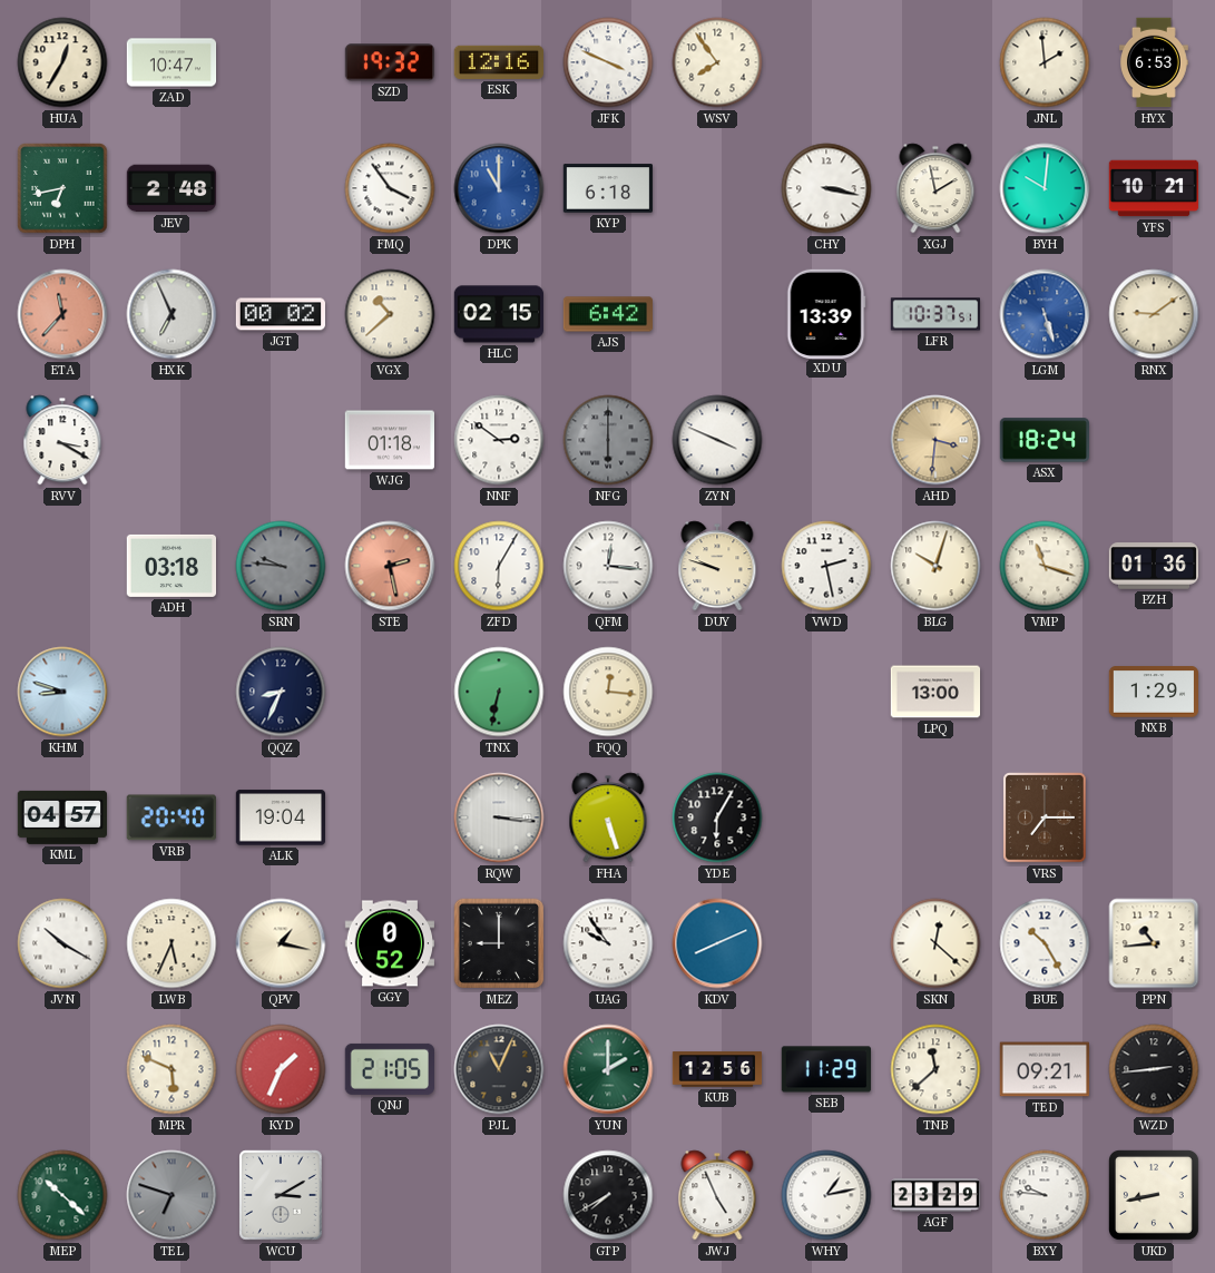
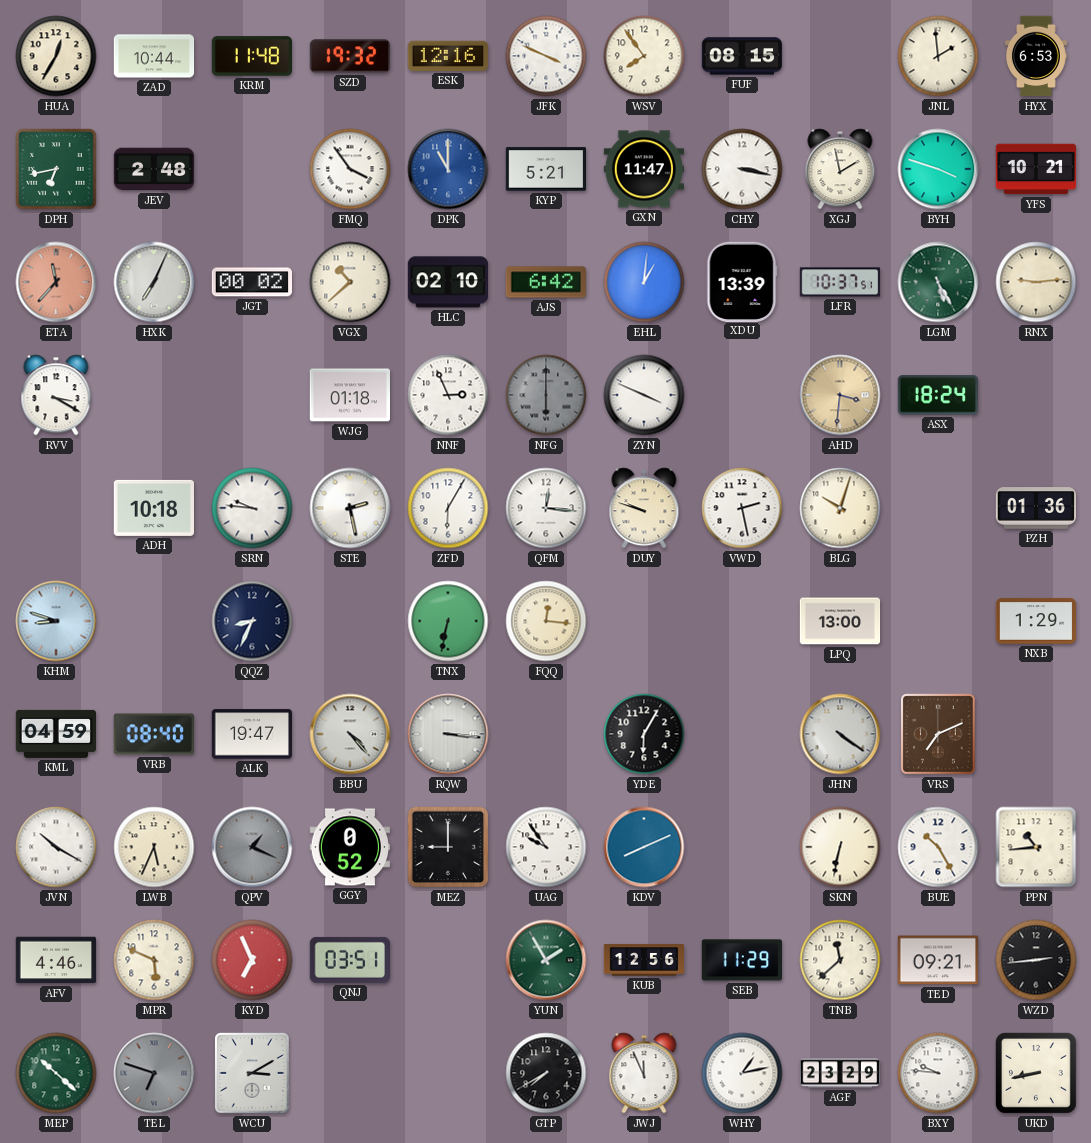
ZAD: 10:47 -> 10:44
KRM: none -> 11:48
FUF: none -> 08:15
KYP: 6:18 -> 5:21
GXN: none -> 11:47
BYH: 10:01 -> 3:48
HXK: 6:56 -> 7:04
HLC: 02:15 -> 02:10
EHL: none -> 1:01
LGM: 5:27 -> 5:25
LGM dial: blue -> green
RNX: 9:09 -> 9:14
NNF: 2:51 -> 2:56
ADH: 03:18 -> 10:18
SRN dial: grey -> white
STE dial: salmon -> white
VMP: 11:18 -> none
KML: 04:57 -> 04:59
VRB: 20:40 -> 08:40
ALK: 19:04 -> 19:47
BBU: none -> 4:23
FHA: 5:27 -> none
JHN: none -> 4:21
VRS: 7:15 -> 7:11
QPV: 1:17 -> 1:19
QPV dial: cream -> grey
SKN: 12:22 -> 6:32
AFV: none -> 4:46
KYD: 1:34 -> 6:56
QNJ: 21:05 -> 03:51
PJL: 11:04 -> none
YUN: 2:00 -> 1:55
JWJ: 4:56 -> 11:56
